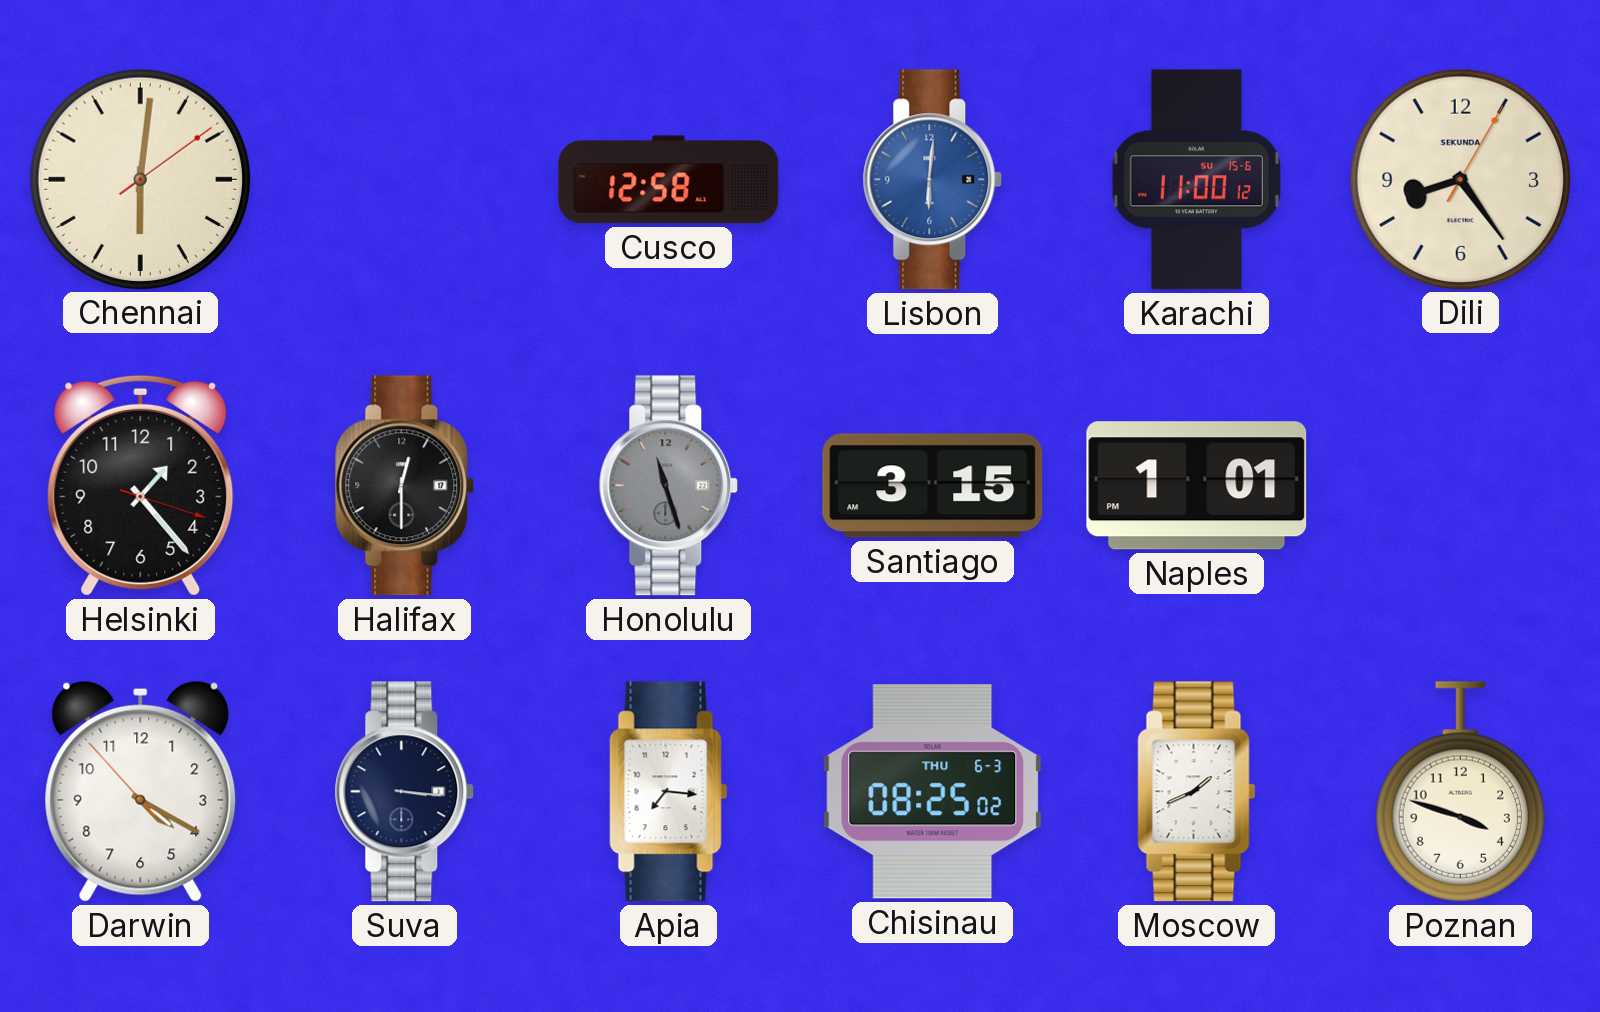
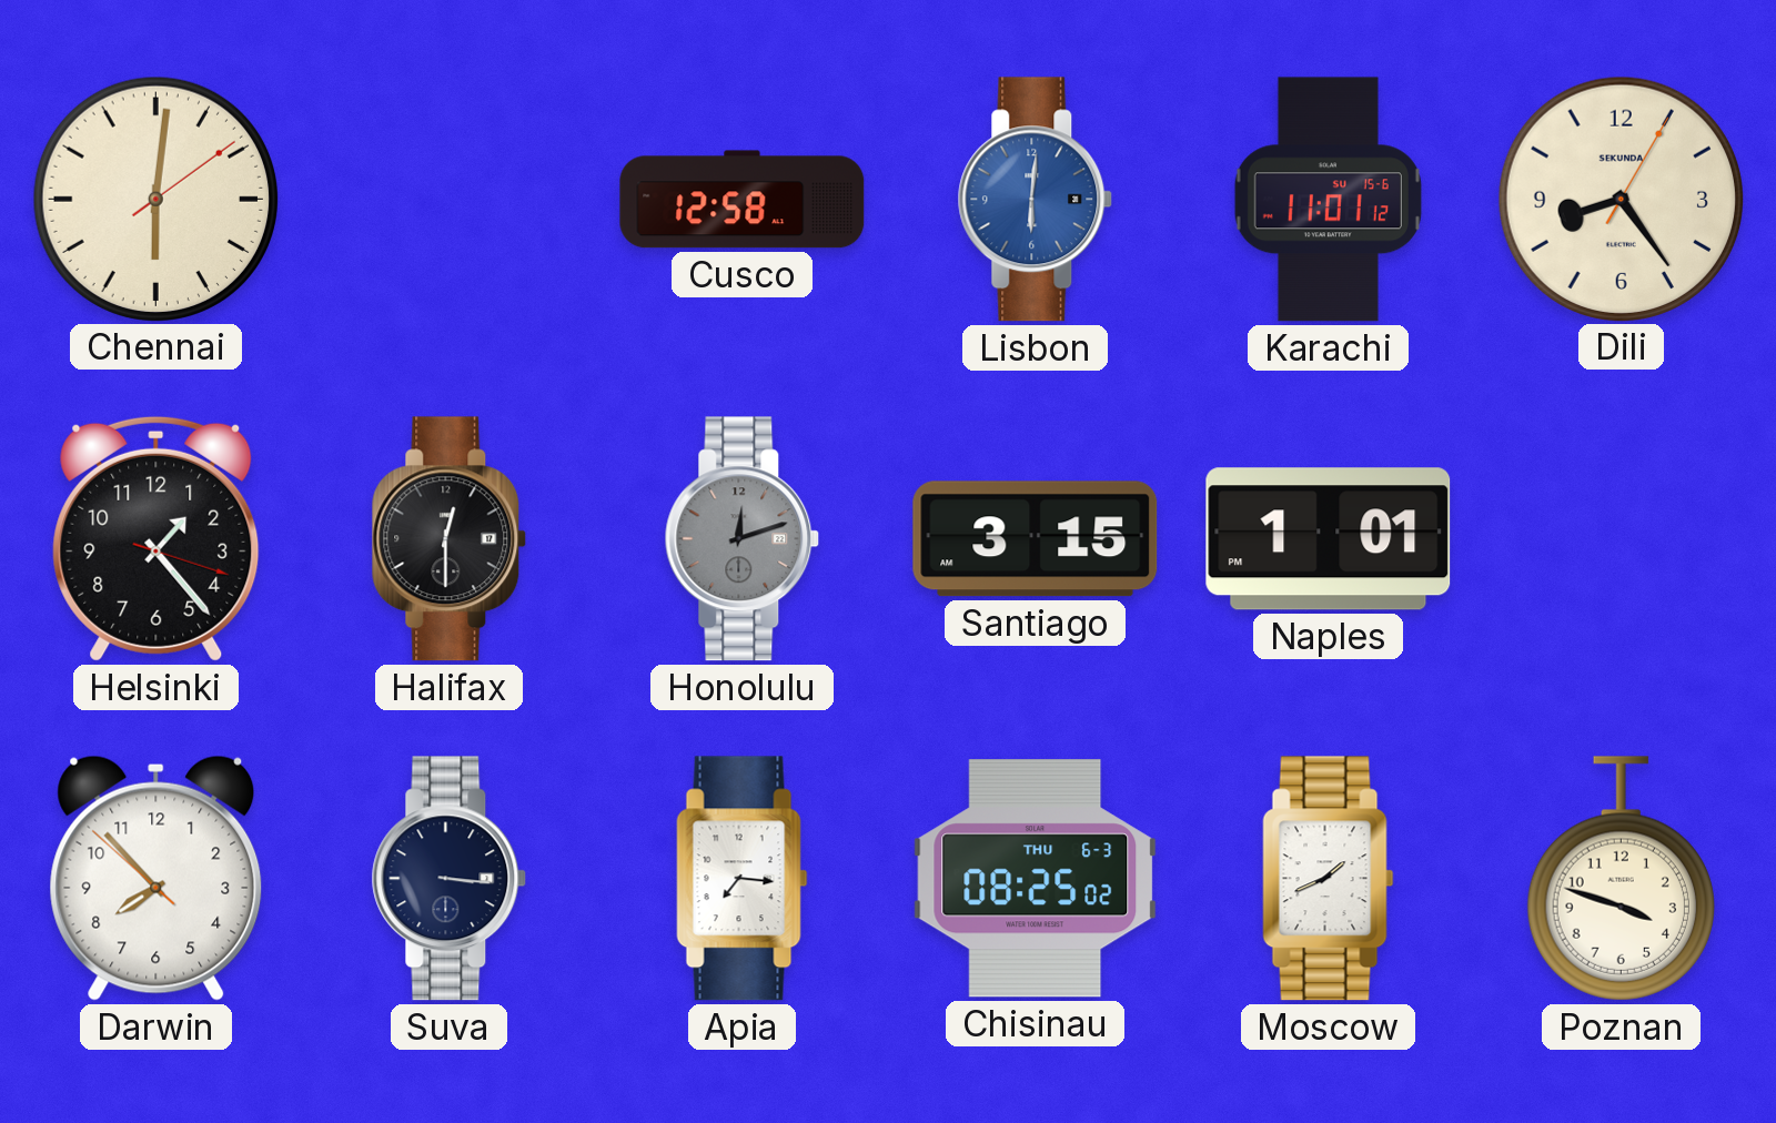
Karachi: 11:00 -> 11:01
Honolulu: 11:27 -> 12:12
Darwin: 4:19 -> 7:52
